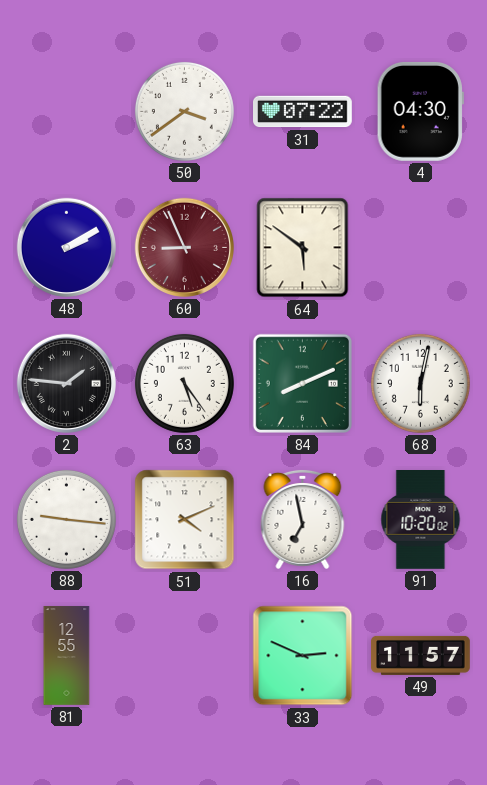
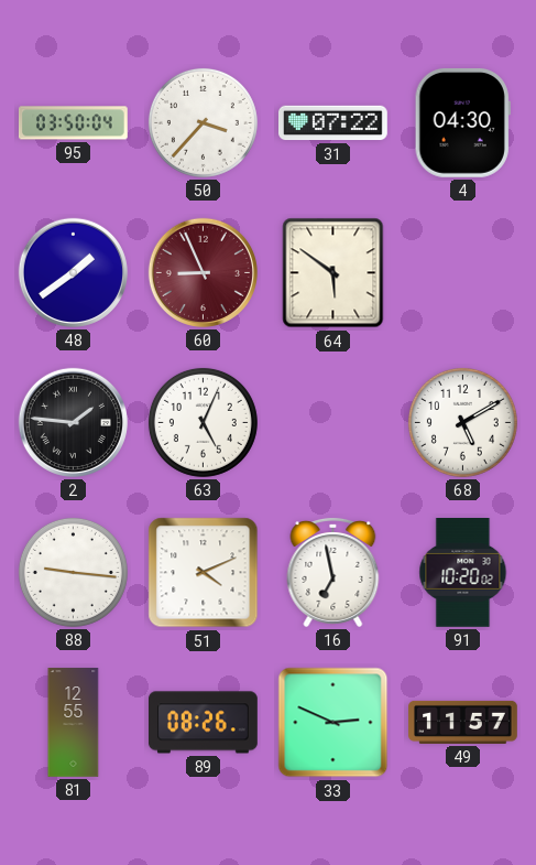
95: none -> 03:50
50: 3:39 -> 3:37
48: 2:10 -> 1:39
63: 5:24 -> 5:04
84: 8:11 -> none
68: 6:02 -> 5:10
89: none -> 08:26
